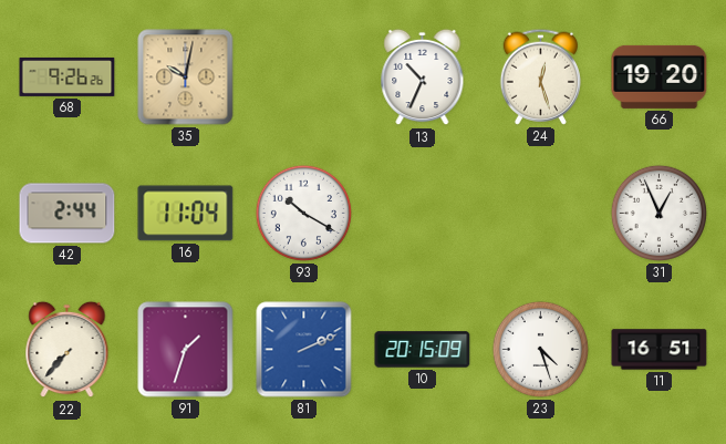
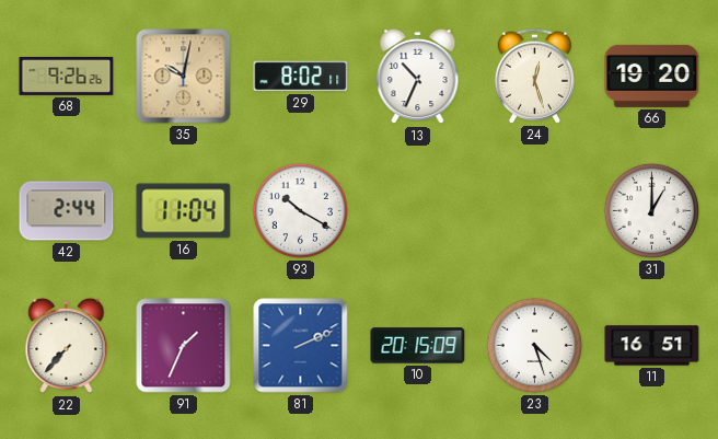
29: none -> 8:02
31: 12:56 -> 1:00
91: 1:33 -> 1:34
